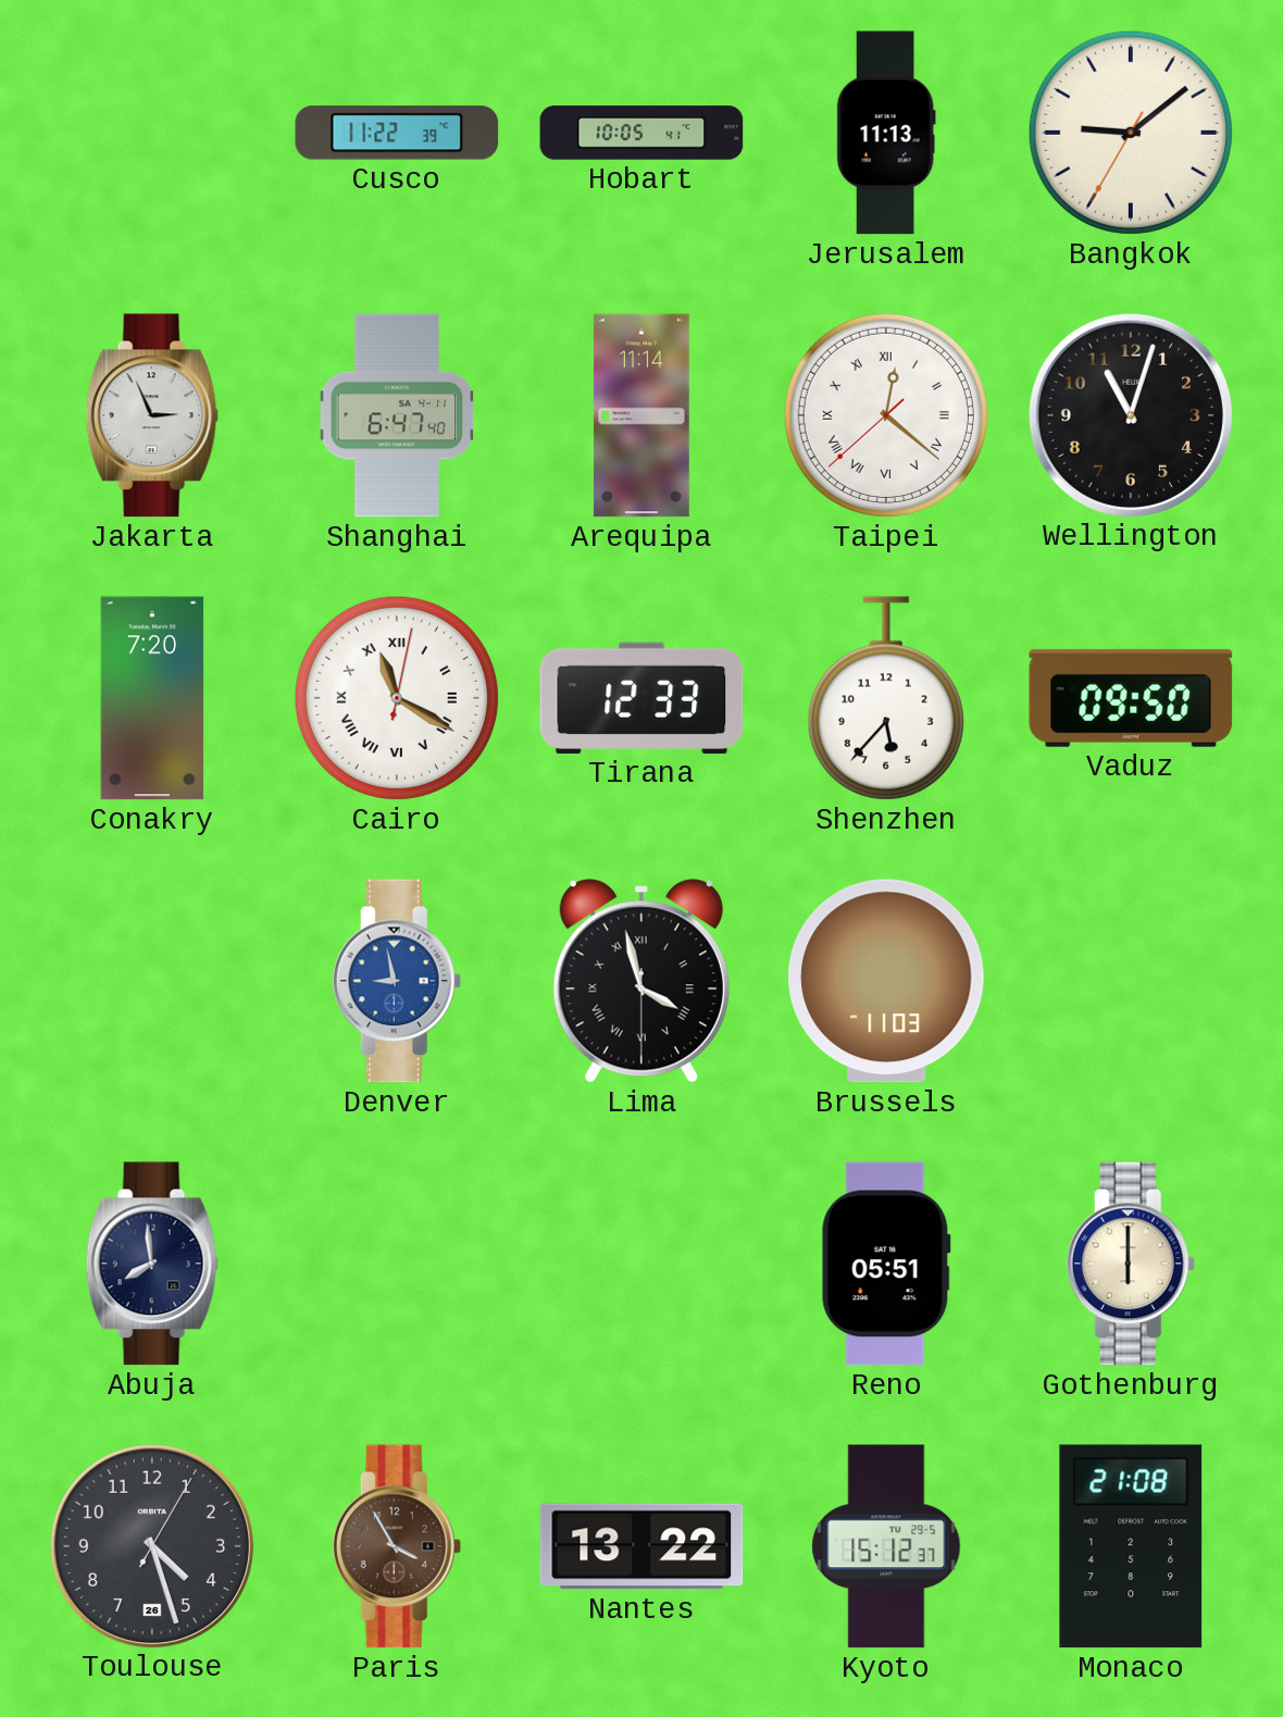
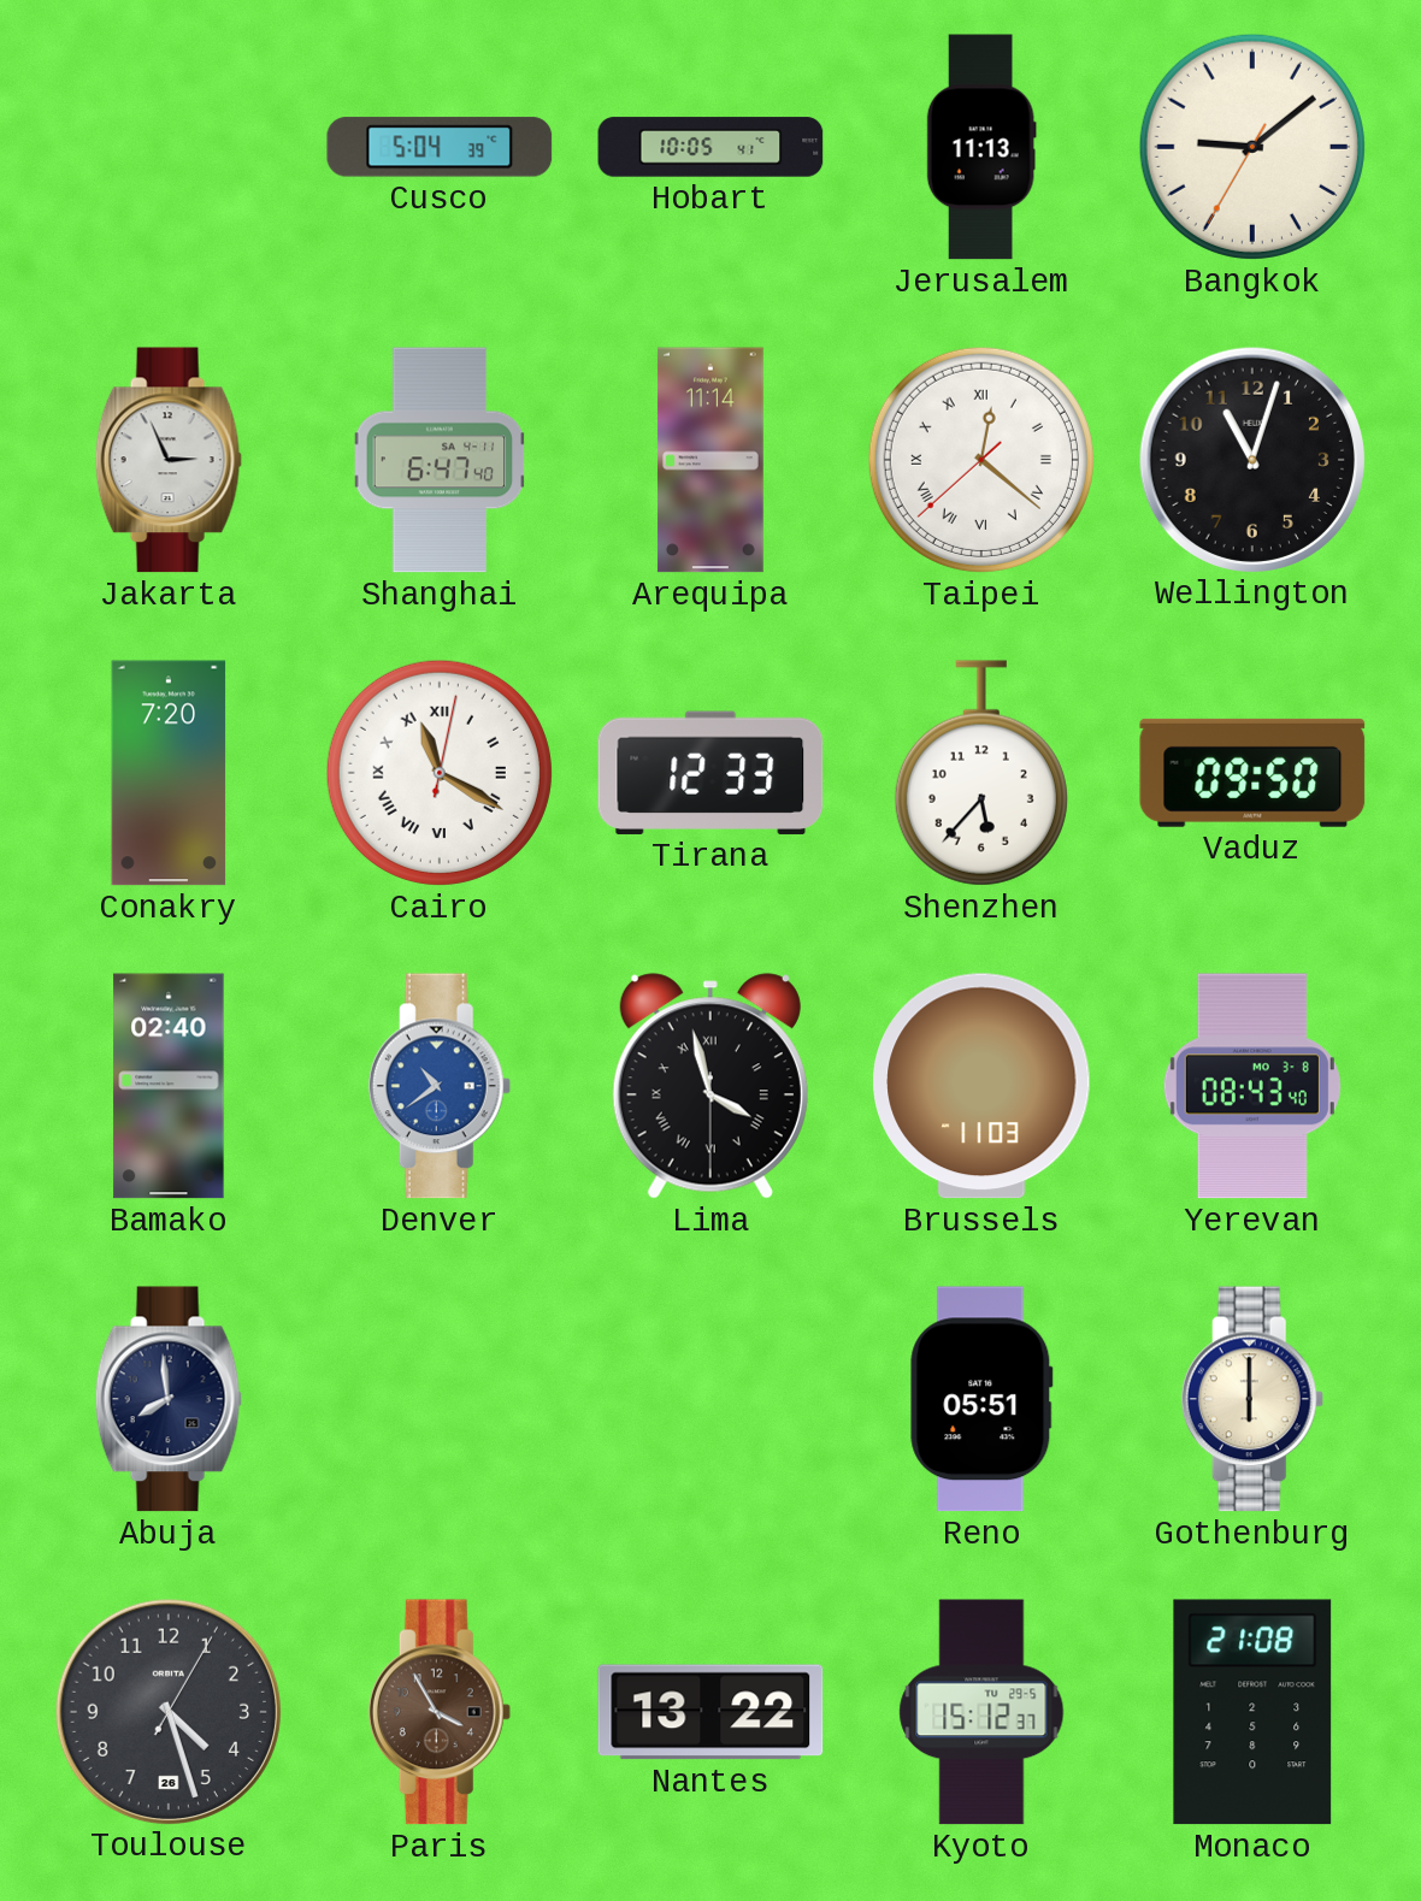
Cusco: 11:22 -> 5:04
Bamako: none -> 02:40
Denver: 8:58 -> 10:39
Yerevan: none -> 08:43
